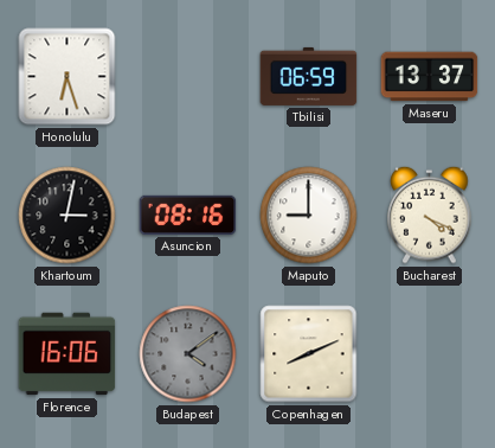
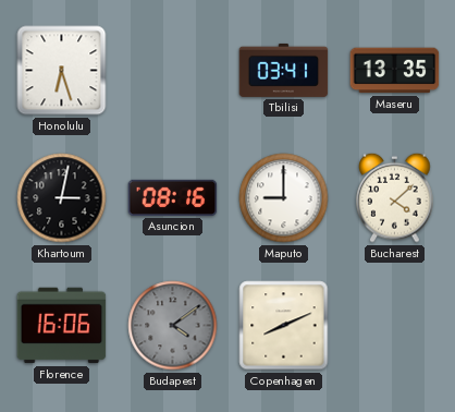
Tbilisi: 06:59 -> 03:41
Maseru: 13:37 -> 13:35
Bucharest: 4:19 -> 4:08
